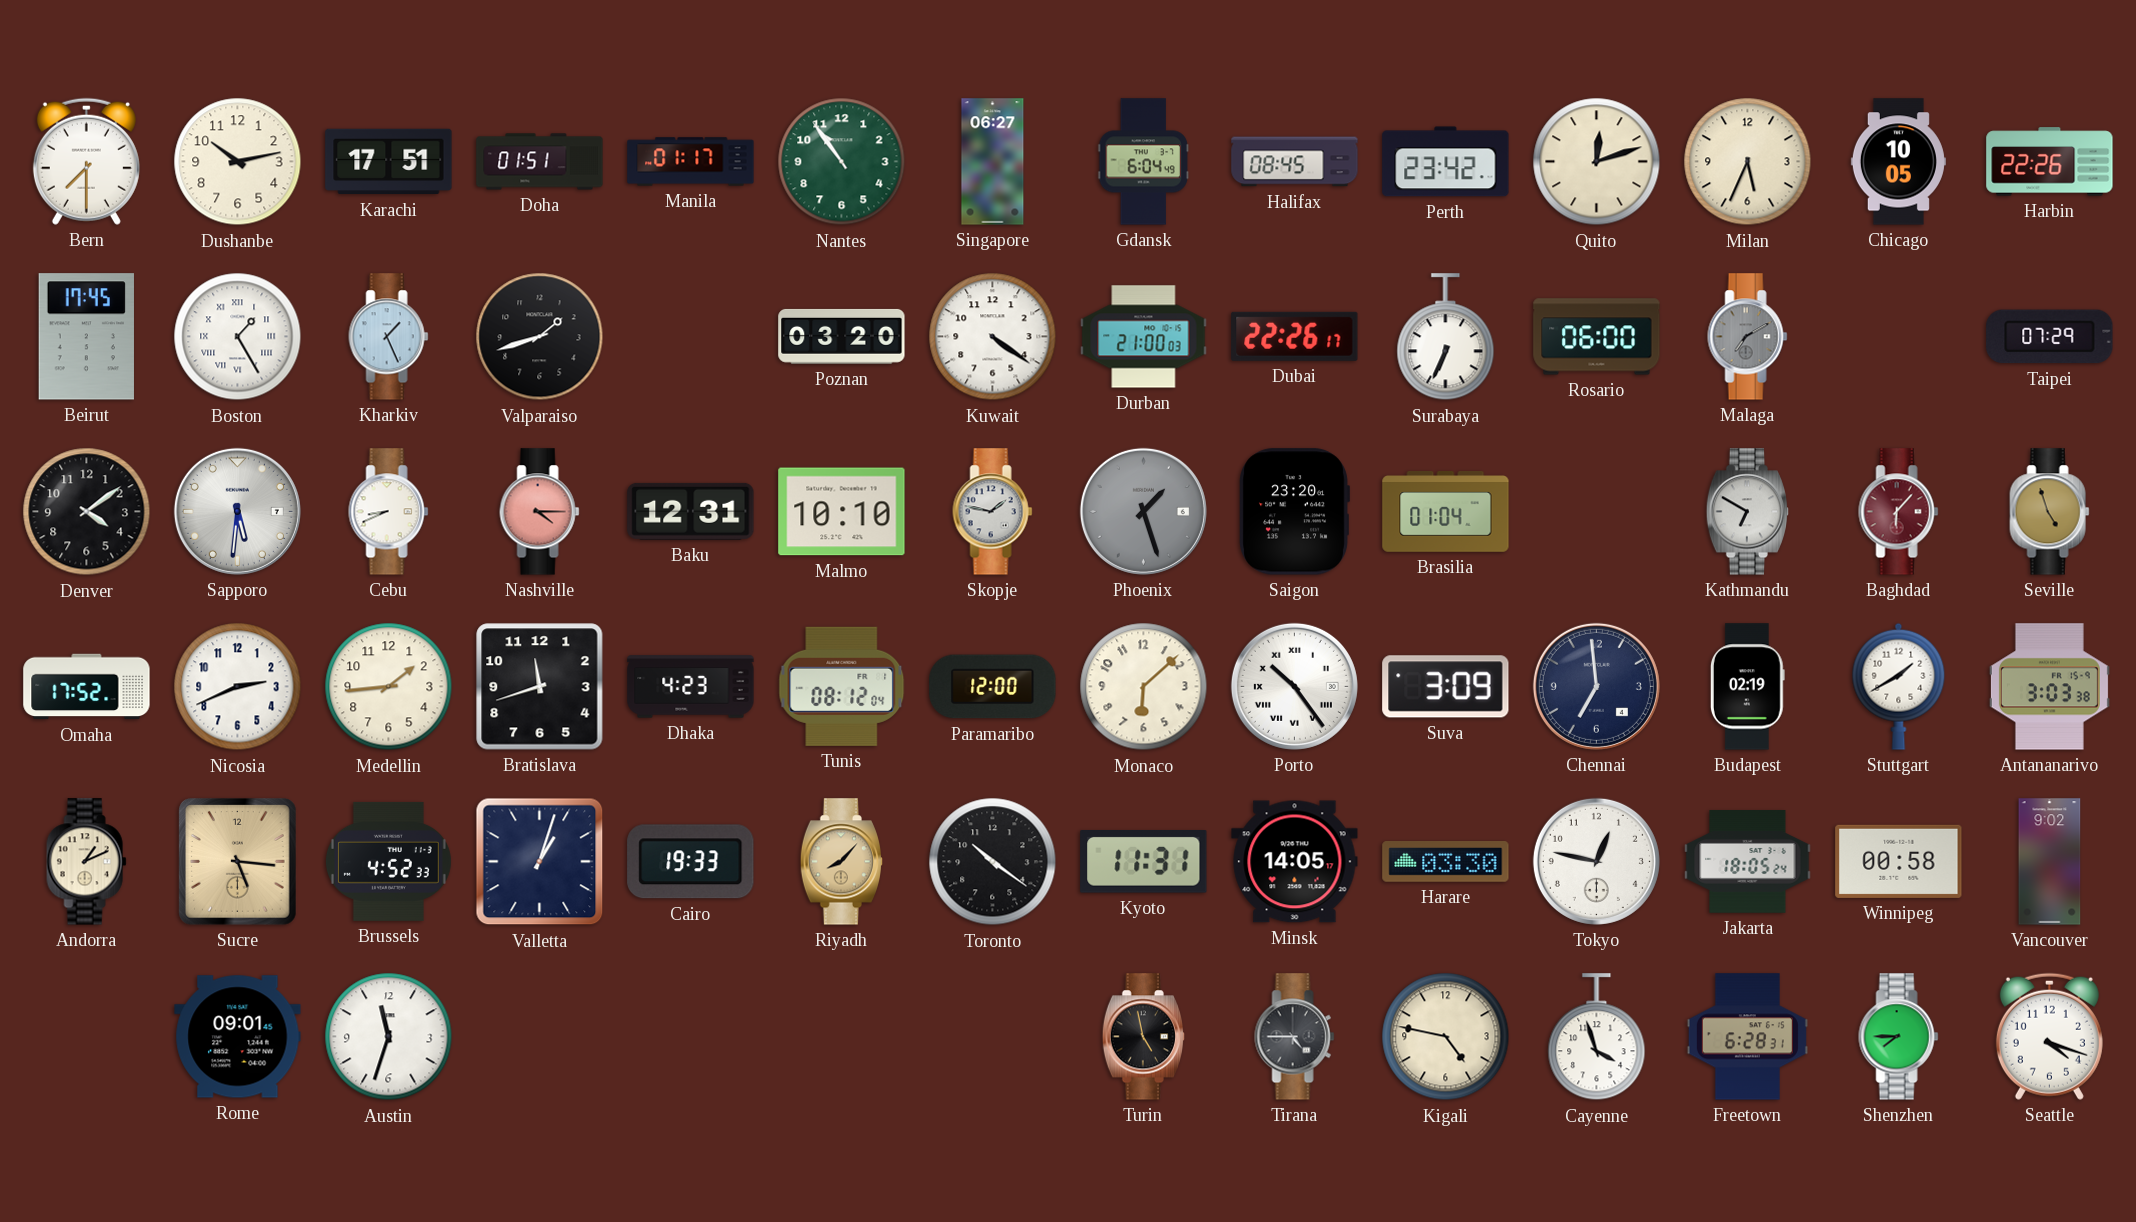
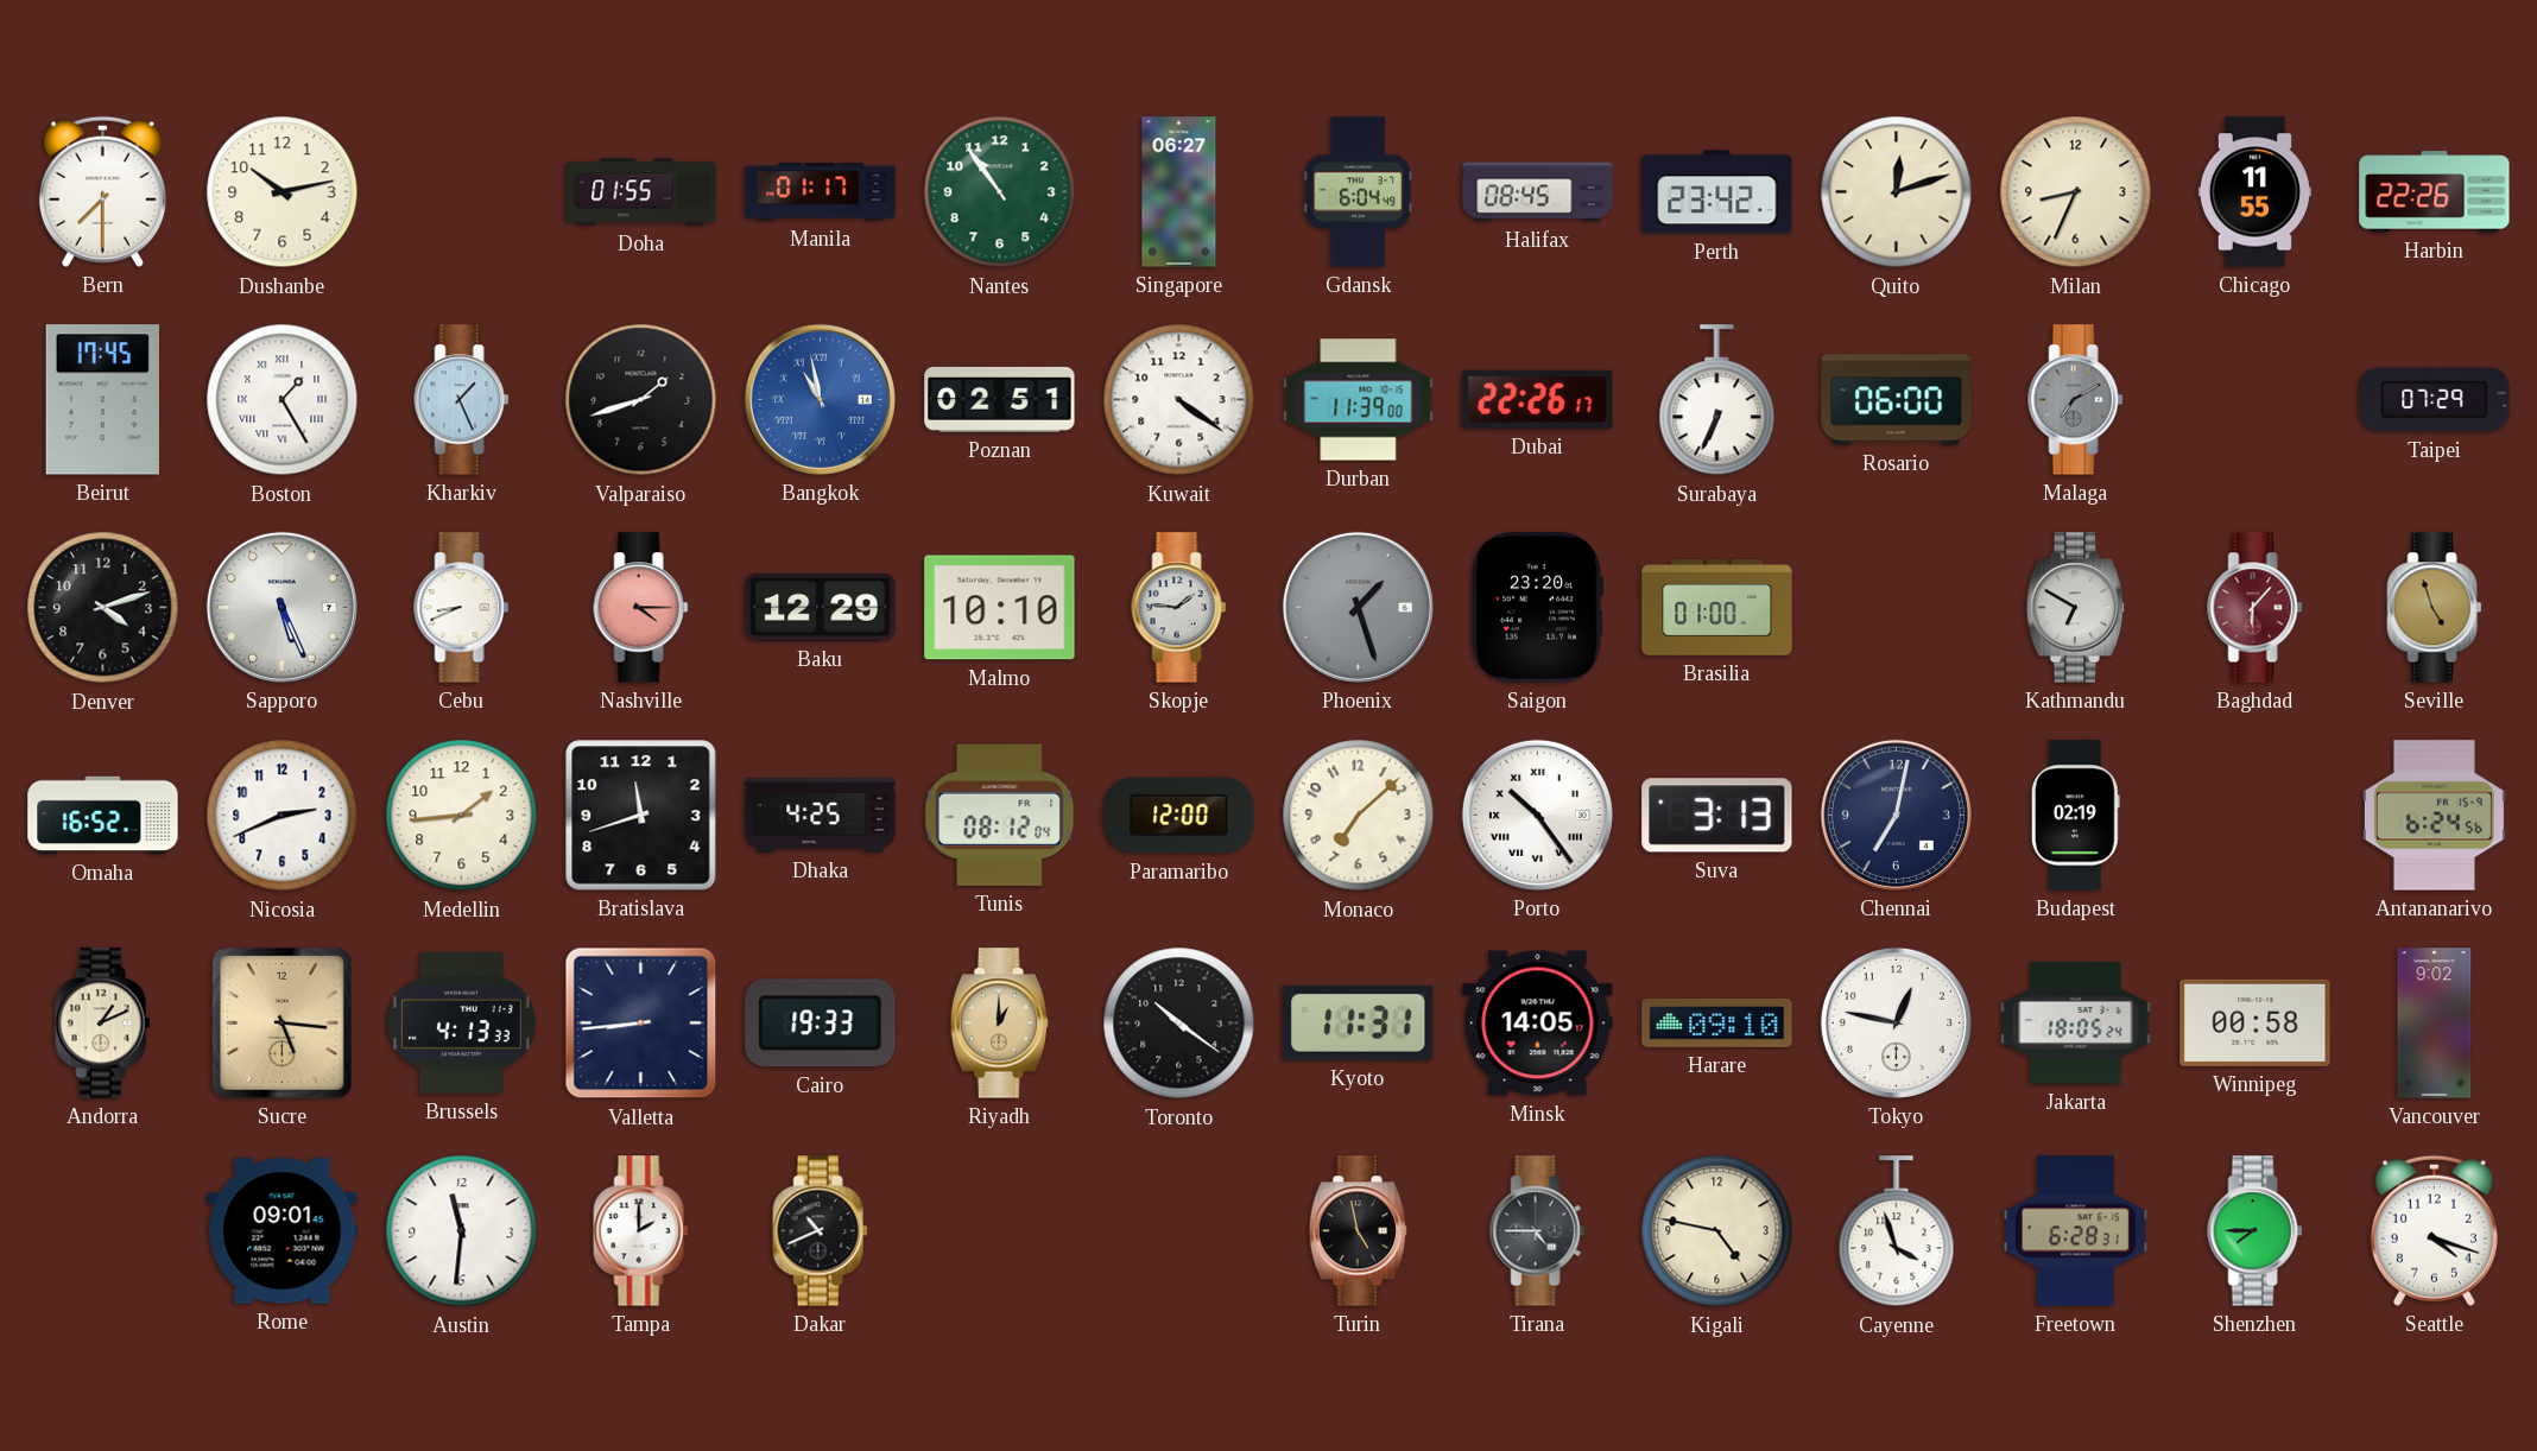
Karachi: 17:51 -> none
Doha: 01:51 -> 01:55
Milan: 5:34 -> 8:34
Chicago: 10:05 -> 11:55
Bangkok: none -> 10:58
Poznan: 03:20 -> 02:51
Durban: 21:00 -> 11:39
Denver: 4:09 -> 4:12
Sapporo: 5:31 -> 5:26
Baku: 12:31 -> 12:29
Skopje: 1:47 -> 1:46
Brasilia: 01:04 -> 01:00
Omaha: 17:52 -> 16:52
Dhaka: 4:23 -> 4:25
Monaco: 6:08 -> 7:08
Suva: 3:09 -> 3:13
Chennai: 6:59 -> 7:02
Stuttgart: 1:40 -> none
Antananarivo: 3:03 -> 6:24
Brussels: 4:52 -> 4:13
Valletta: 1:03 -> 8:44
Riyadh: 8:07 -> 1:00
Harare: 03:30 -> 09:10
Austin: 11:33 -> 11:31
Tampa: none -> 2:00
Dakar: none -> 10:41
